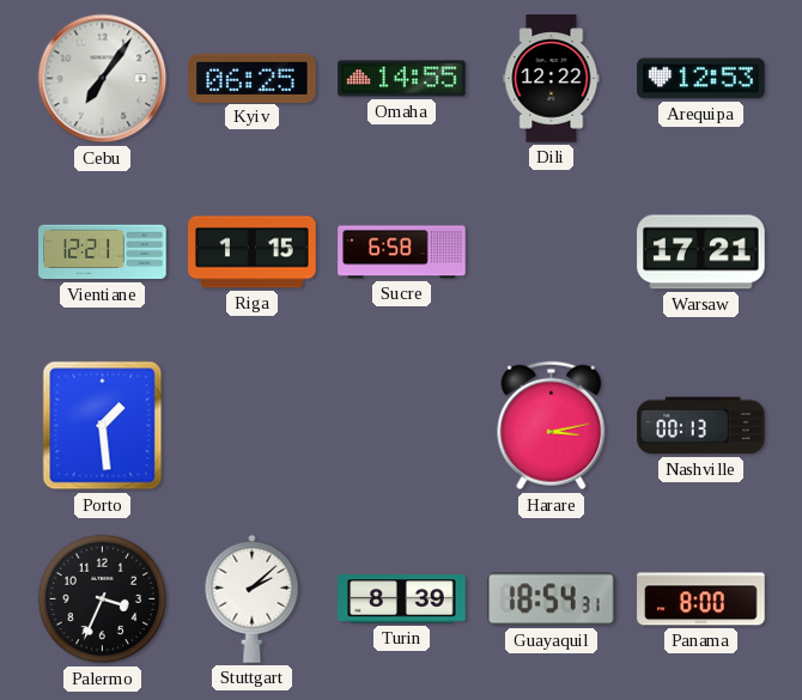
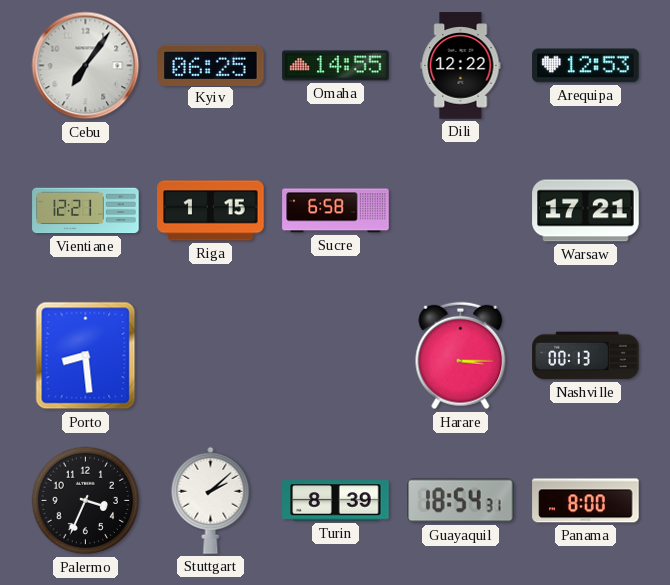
Porto: 1:29 -> 8:29
Harare: 3:13 -> 3:15
